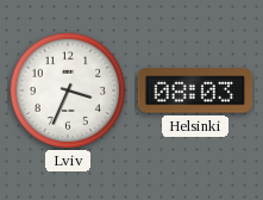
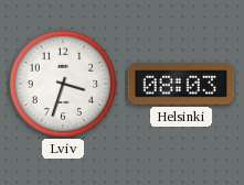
Lviv: 3:34 -> 3:33
